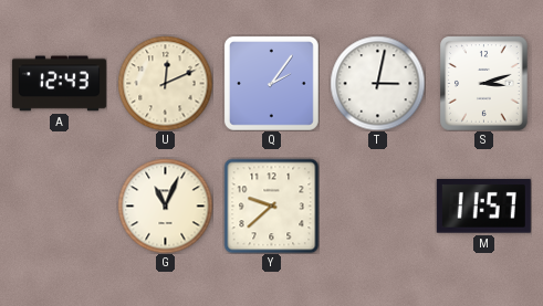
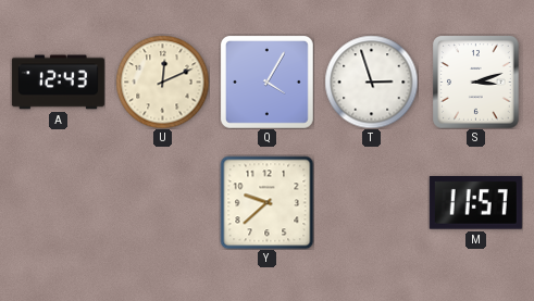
Q: 2:06 -> 4:05
T: 3:02 -> 2:57
G: 11:04 -> none
